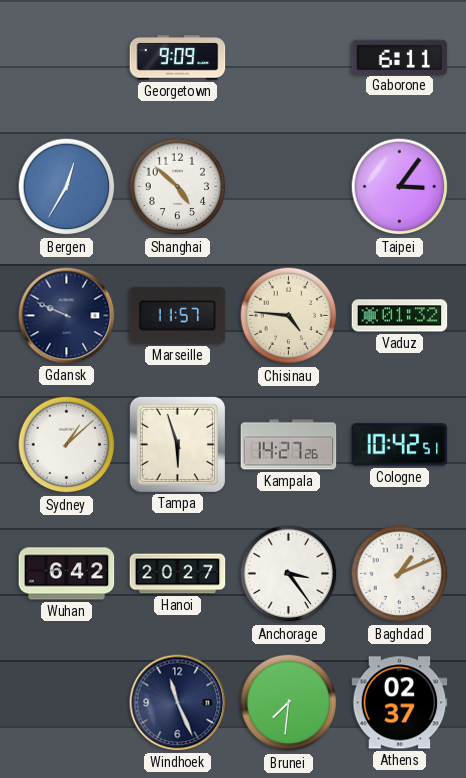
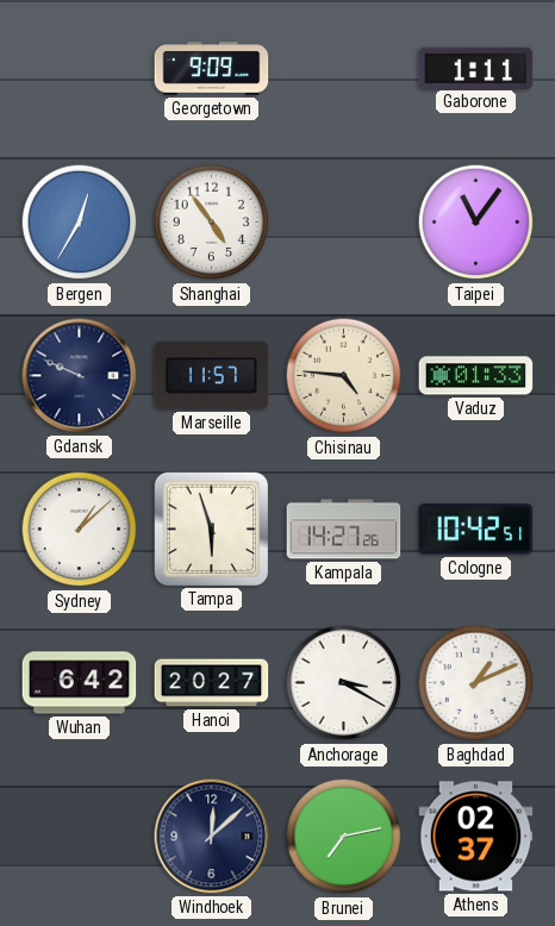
Gaborone: 6:11 -> 1:11
Shanghai: 4:52 -> 4:54
Taipei: 3:06 -> 11:06
Vaduz: 01:32 -> 01:33
Anchorage: 3:24 -> 3:20
Windhoek: 11:26 -> 12:08
Brunei: 7:31 -> 7:13
